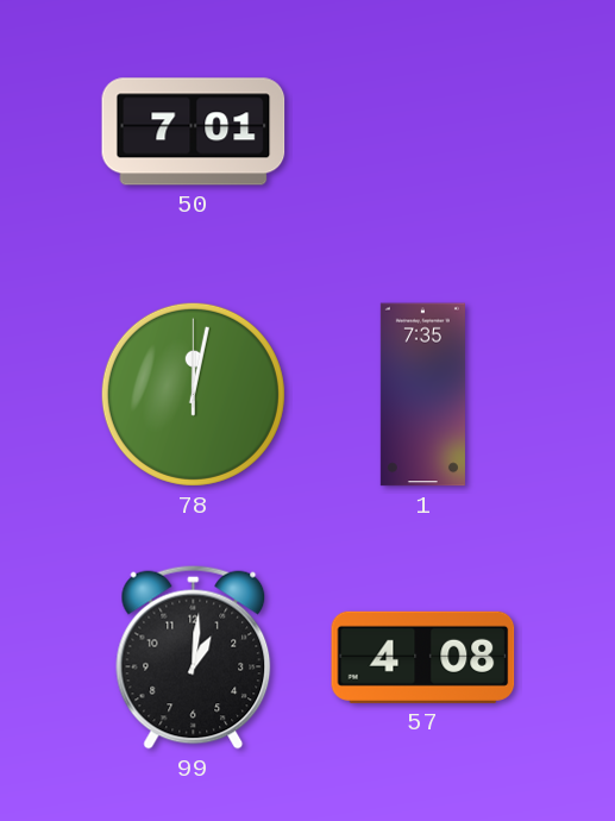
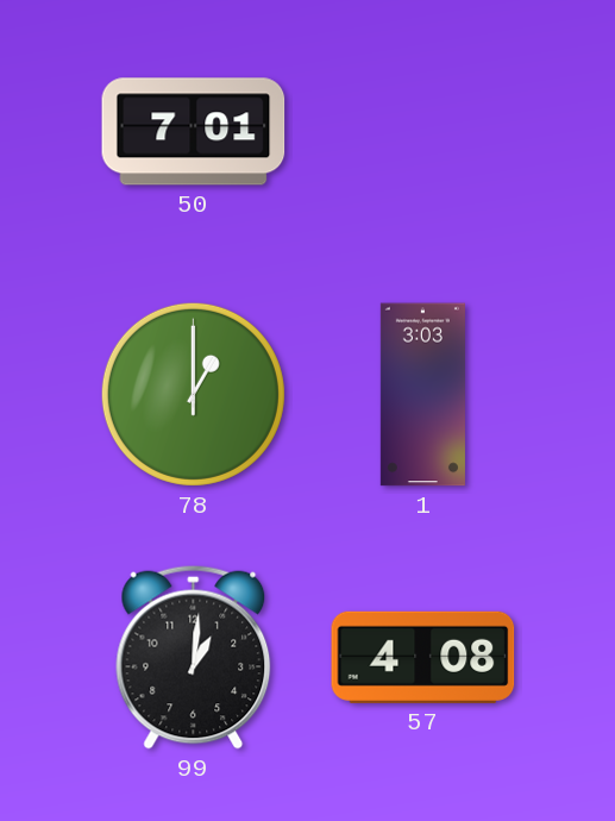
78: 12:02 -> 1:00
1: 7:35 -> 3:03
